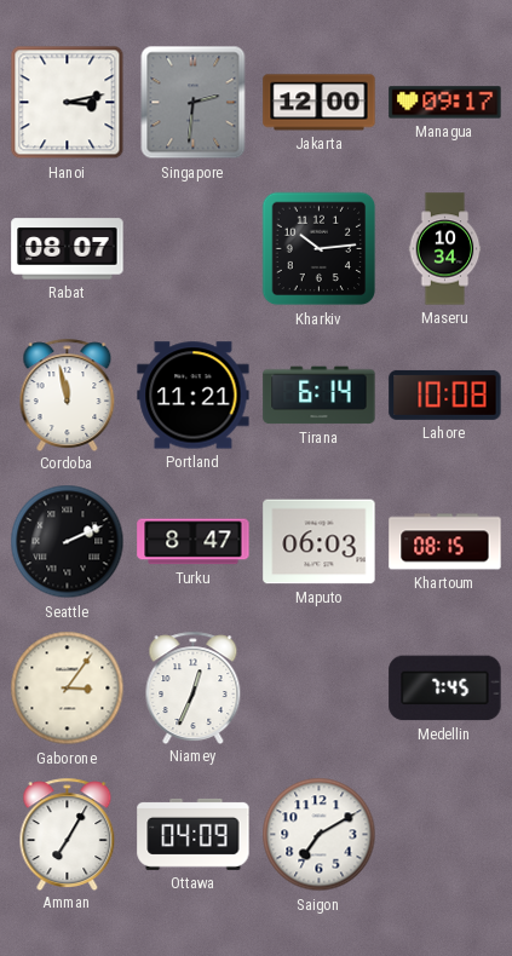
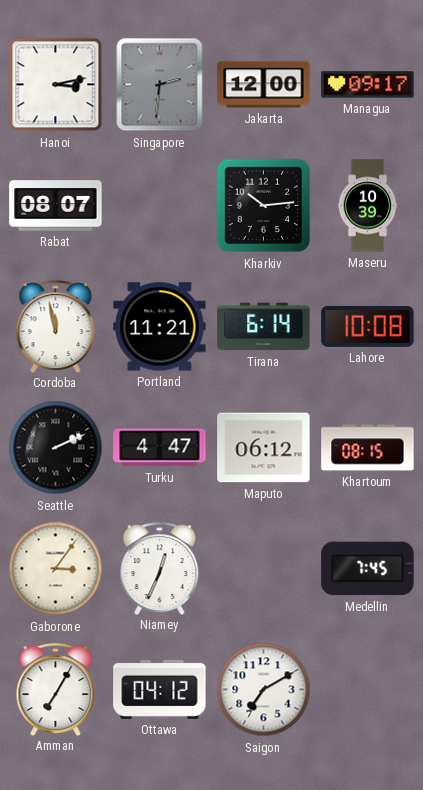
Maseru: 10:34 -> 10:39
Turku: 8:47 -> 4:47
Maputo: 06:03 -> 06:12
Ottawa: 04:09 -> 04:12
